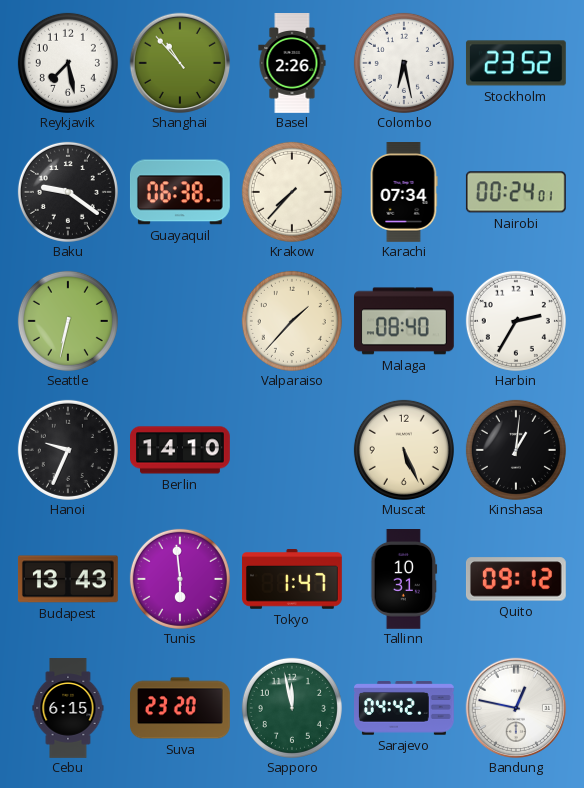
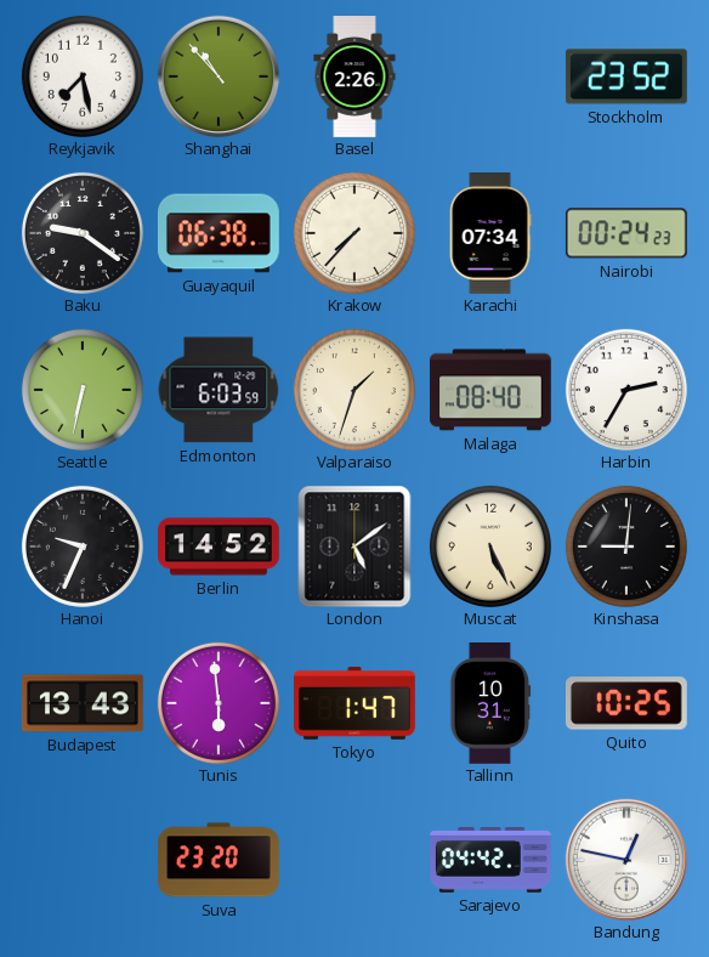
Colombo: 6:28 -> none
Nairobi: 00:24:01 -> 00:24:23
Edmonton: none -> 6:03
Valparaiso: 1:37 -> 1:33
Berlin: 14:10 -> 14:52
London: none -> 5:09
Kinshasa: 1:01 -> 9:01
Quito: 09:12 -> 10:25
Cebu: 6:15 -> none
Sapporo: 11:58 -> none
